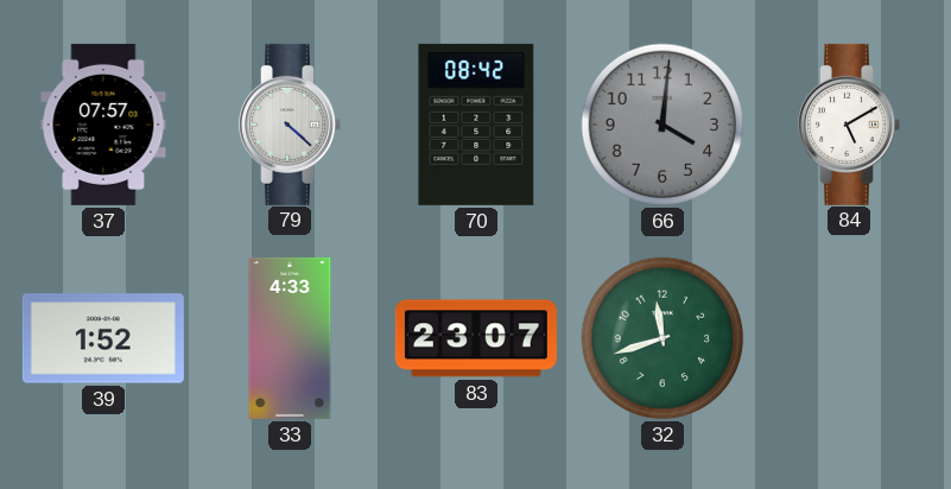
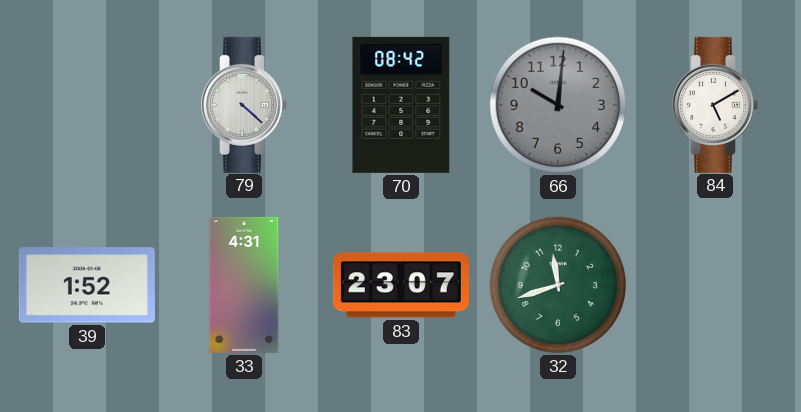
37: 07:57 -> none
66: 4:01 -> 10:01
33: 4:33 -> 4:31
